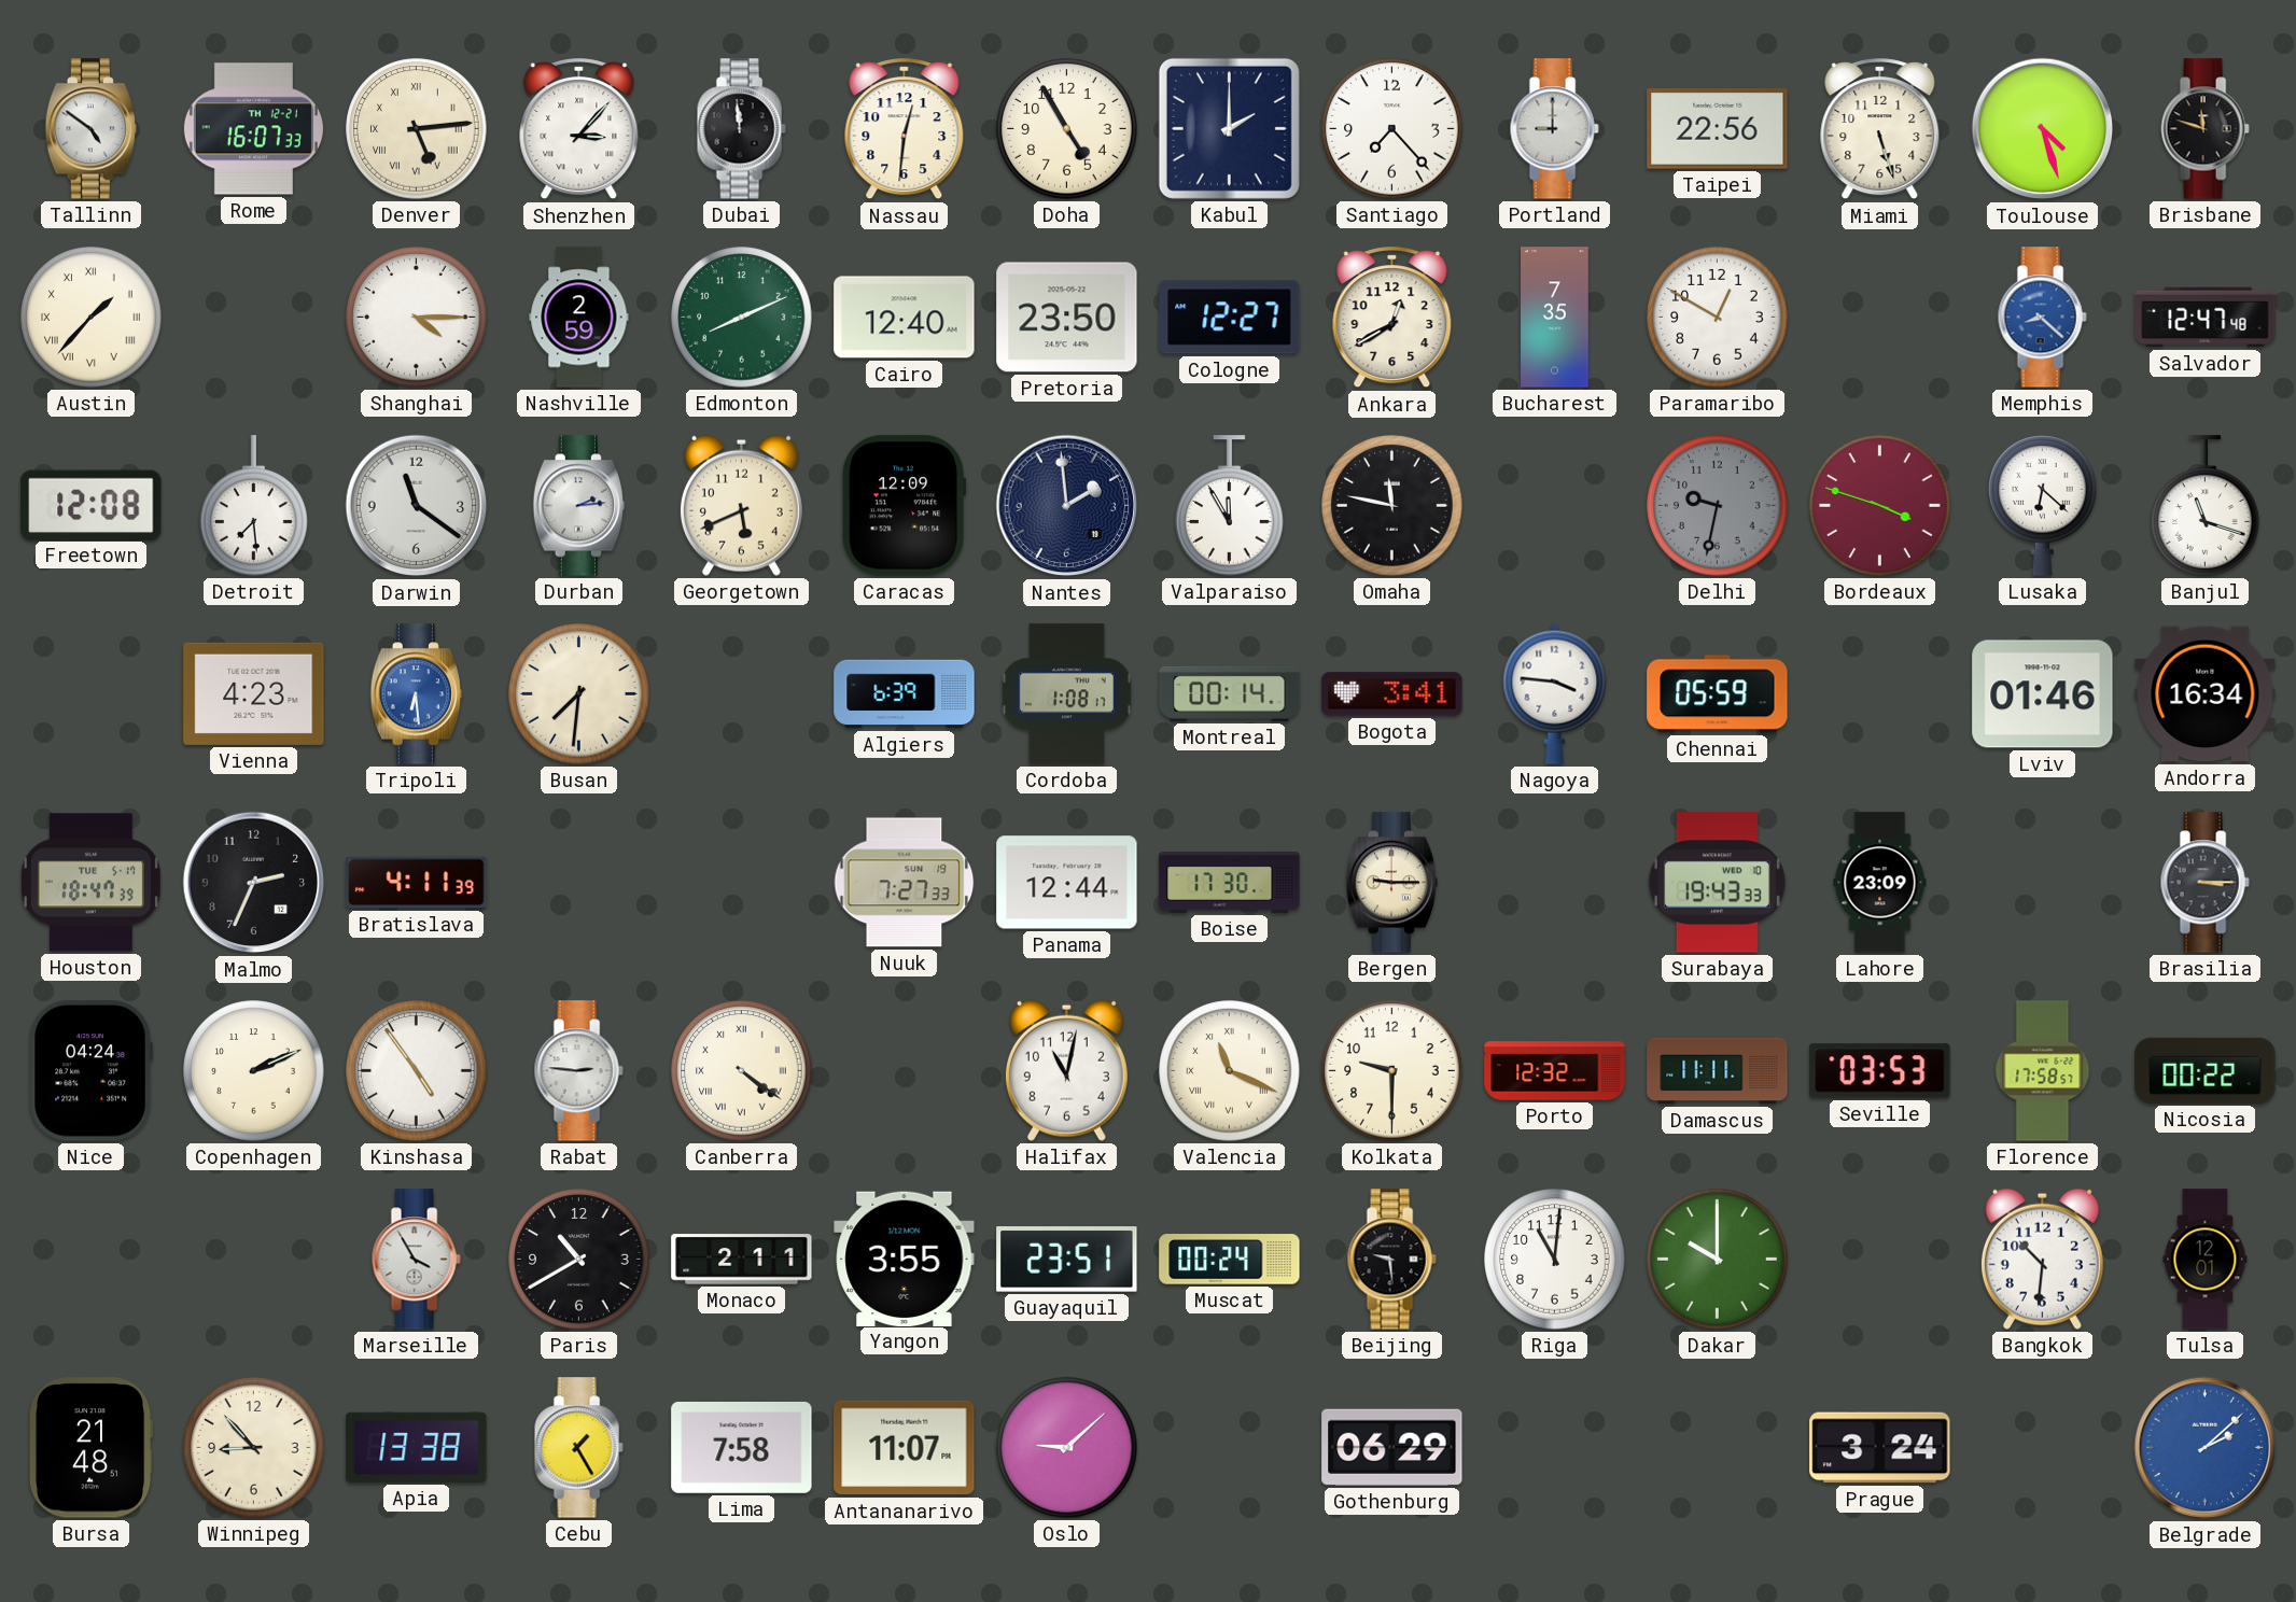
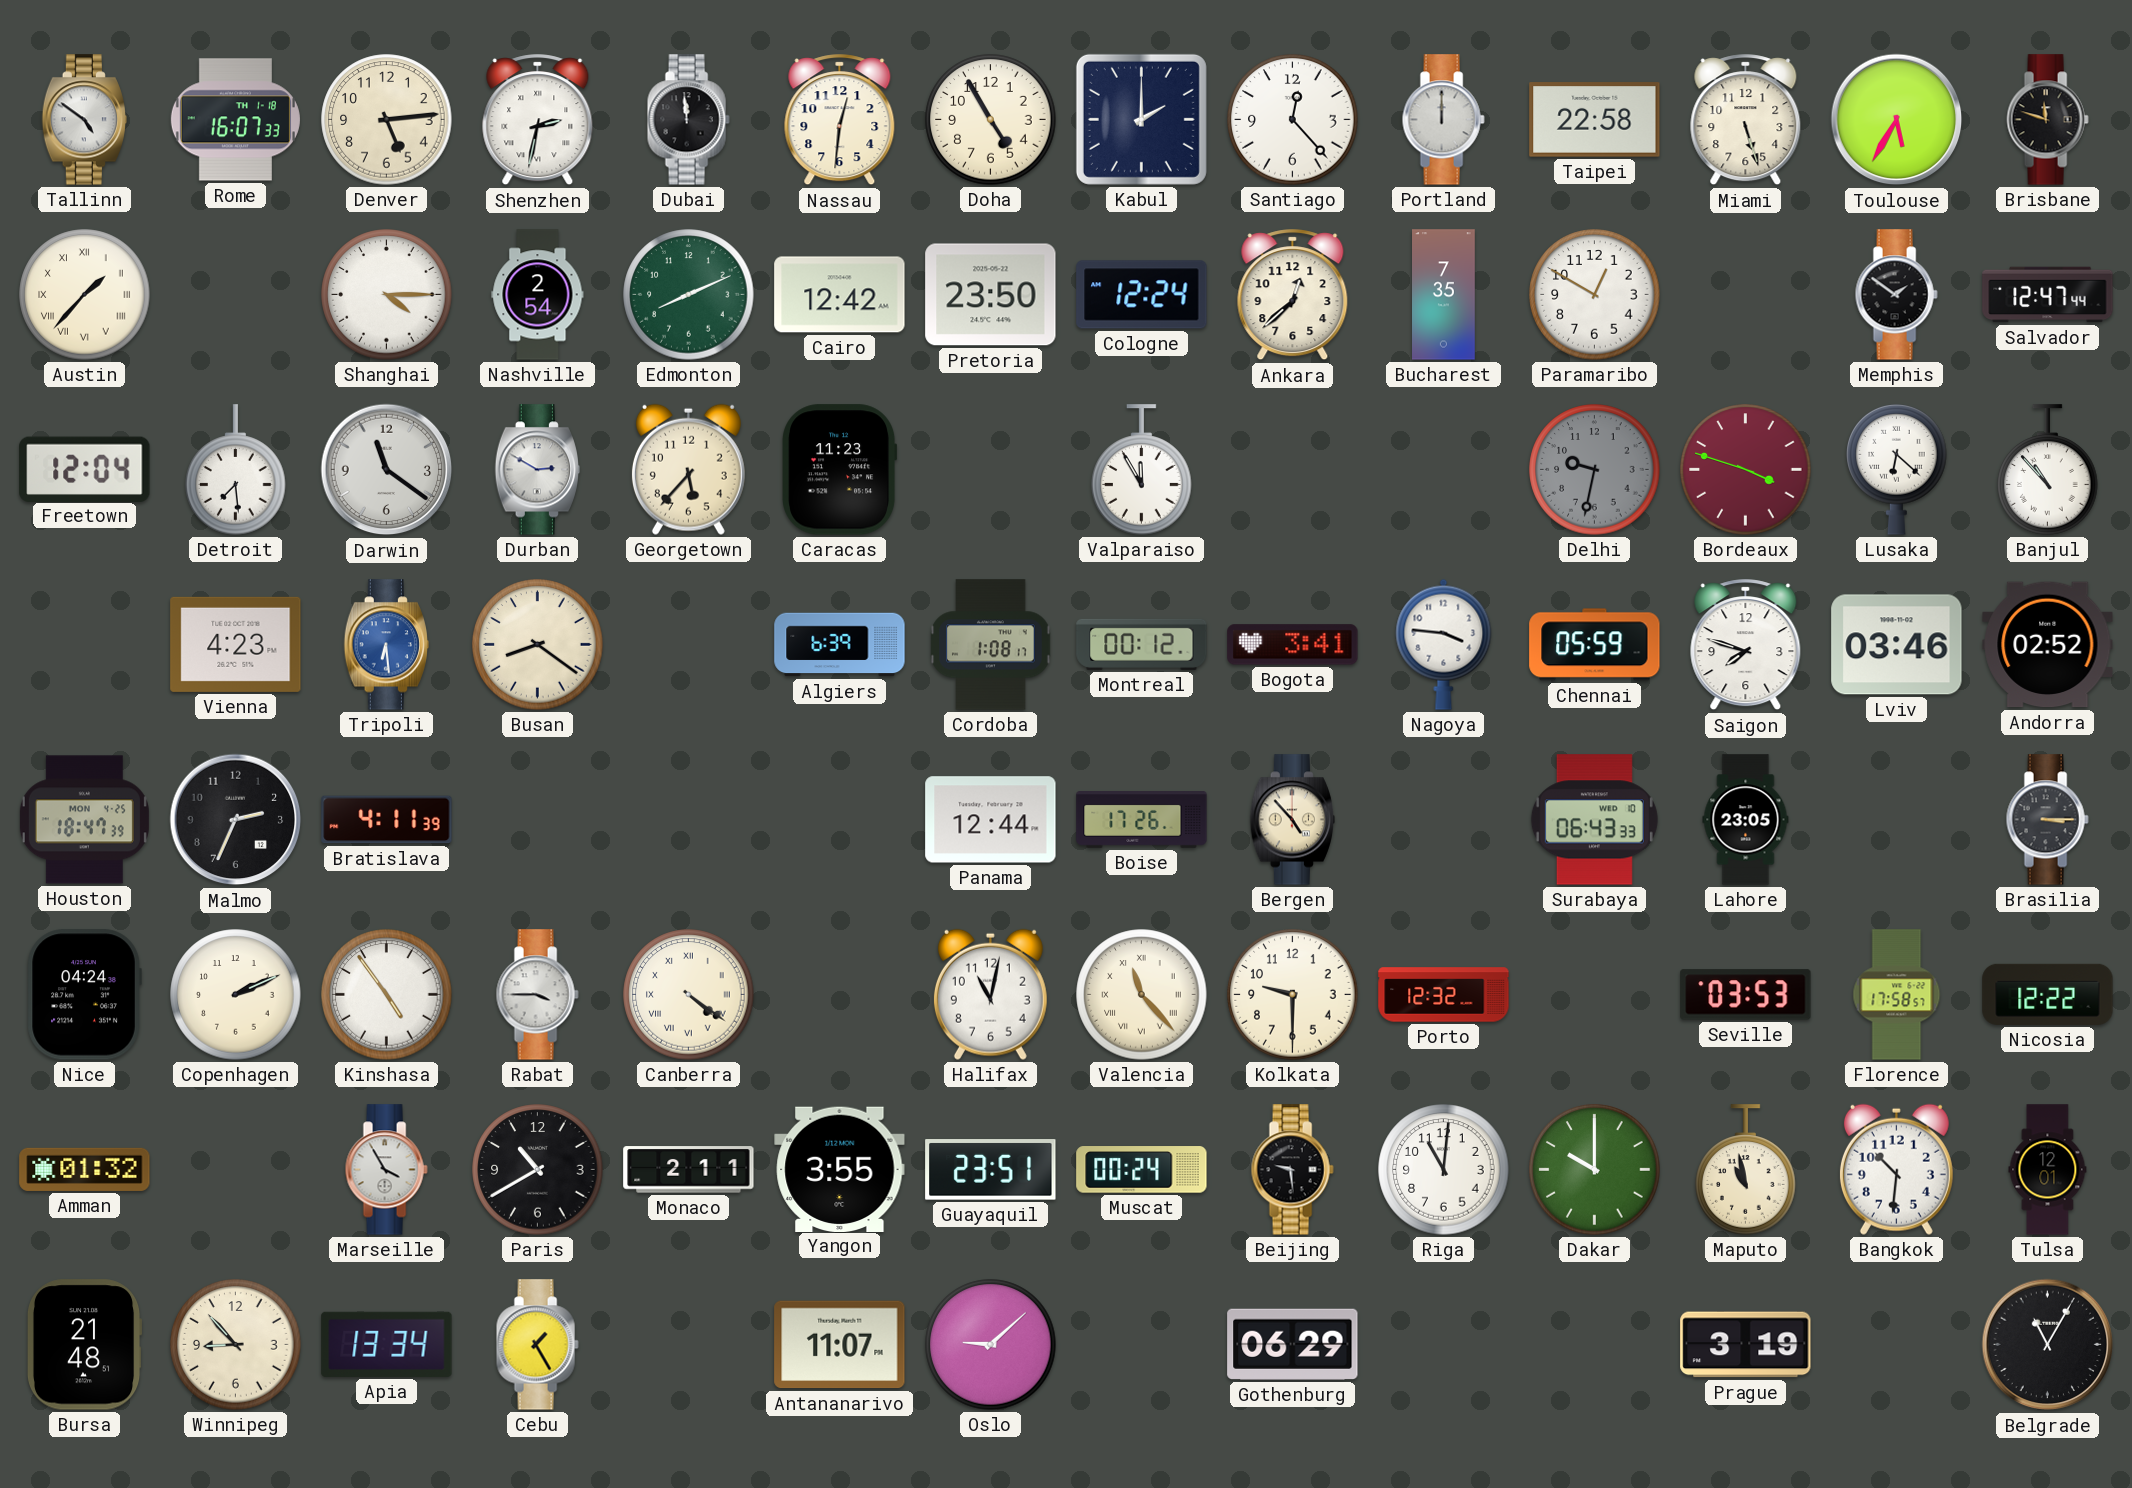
Rome date: TH 12-21 -> TH 1-18
Denver numerals: Roman -> Arabic
Shenzhen: 3:07 -> 2:32
Santiago: 7:23 -> 12:23
Portland: 9:00 -> 12:00
Taipei: 22:56 -> 22:58
Toulouse: 4:27 -> 5:35
Nashville: 2:59 -> 2:54
Cairo: 12:40 -> 12:42
Cologne: 12:27 -> 12:24
Ankara: 12:40 -> 12:38
Memphis: 8:22 -> 1:51
Memphis dial: blue -> black
Salvador: 12:47:48 -> 12:47:44
Freetown: 12:08 -> 12:04
Durban: 2:14 -> 2:50
Georgetown: 5:41 -> 5:37
Caracas: 12:09 -> 11:23
Nantes: 1:59 -> none
Omaha: 11:47 -> none
Banjul: 11:18 -> 10:53
Busan: 7:31 -> 8:21
Montreal: 00:14 -> 00:12
Saigon: none -> 7:48
Lviv: 01:46 -> 03:46
Andorra: 16:34 -> 02:52
Houston date: TUE 5-17 -> MON 4-25
Nuuk: 7:27 -> none
Boise: 17:30 -> 17:26
Bergen: 9:15 -> 4:53
Surabaya: 19:43 -> 06:43
Lahore: 23:09 -> 23:05
Rabat: 2:46 -> 3:45
Valencia: 11:19 -> 11:23
Damascus: 11:11 -> none
Nicosia: 00:22 -> 12:22
Amman: none -> 01:32
Maputo: none -> 10:58
Apia: 13:38 -> 13:34
Lima: 7:58 -> none
Prague: 3:24 -> 3:19
Belgrade: 2:08 -> 11:05
Belgrade dial: blue -> black
